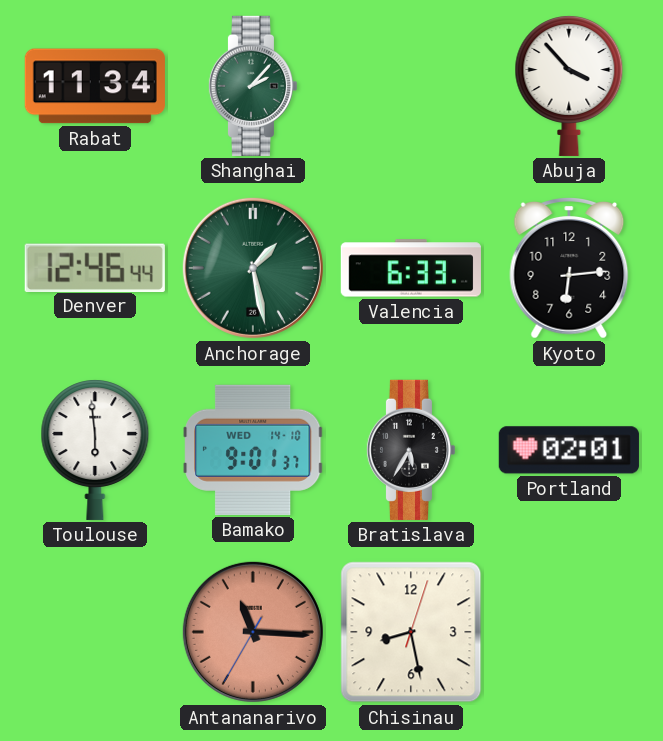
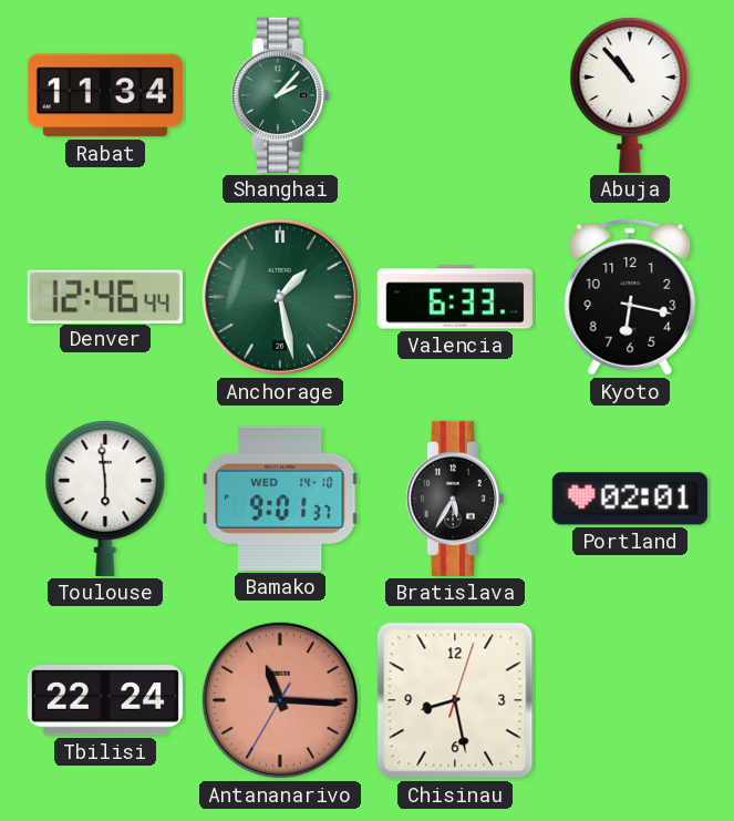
Abuja: 3:53 -> 10:53
Kyoto: 6:14 -> 6:17
Tbilisi: none -> 22:24
